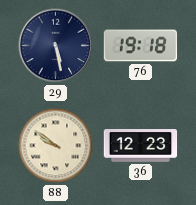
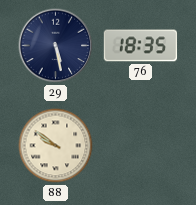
76: 19:18 -> 18:35
36: 12:23 -> none
